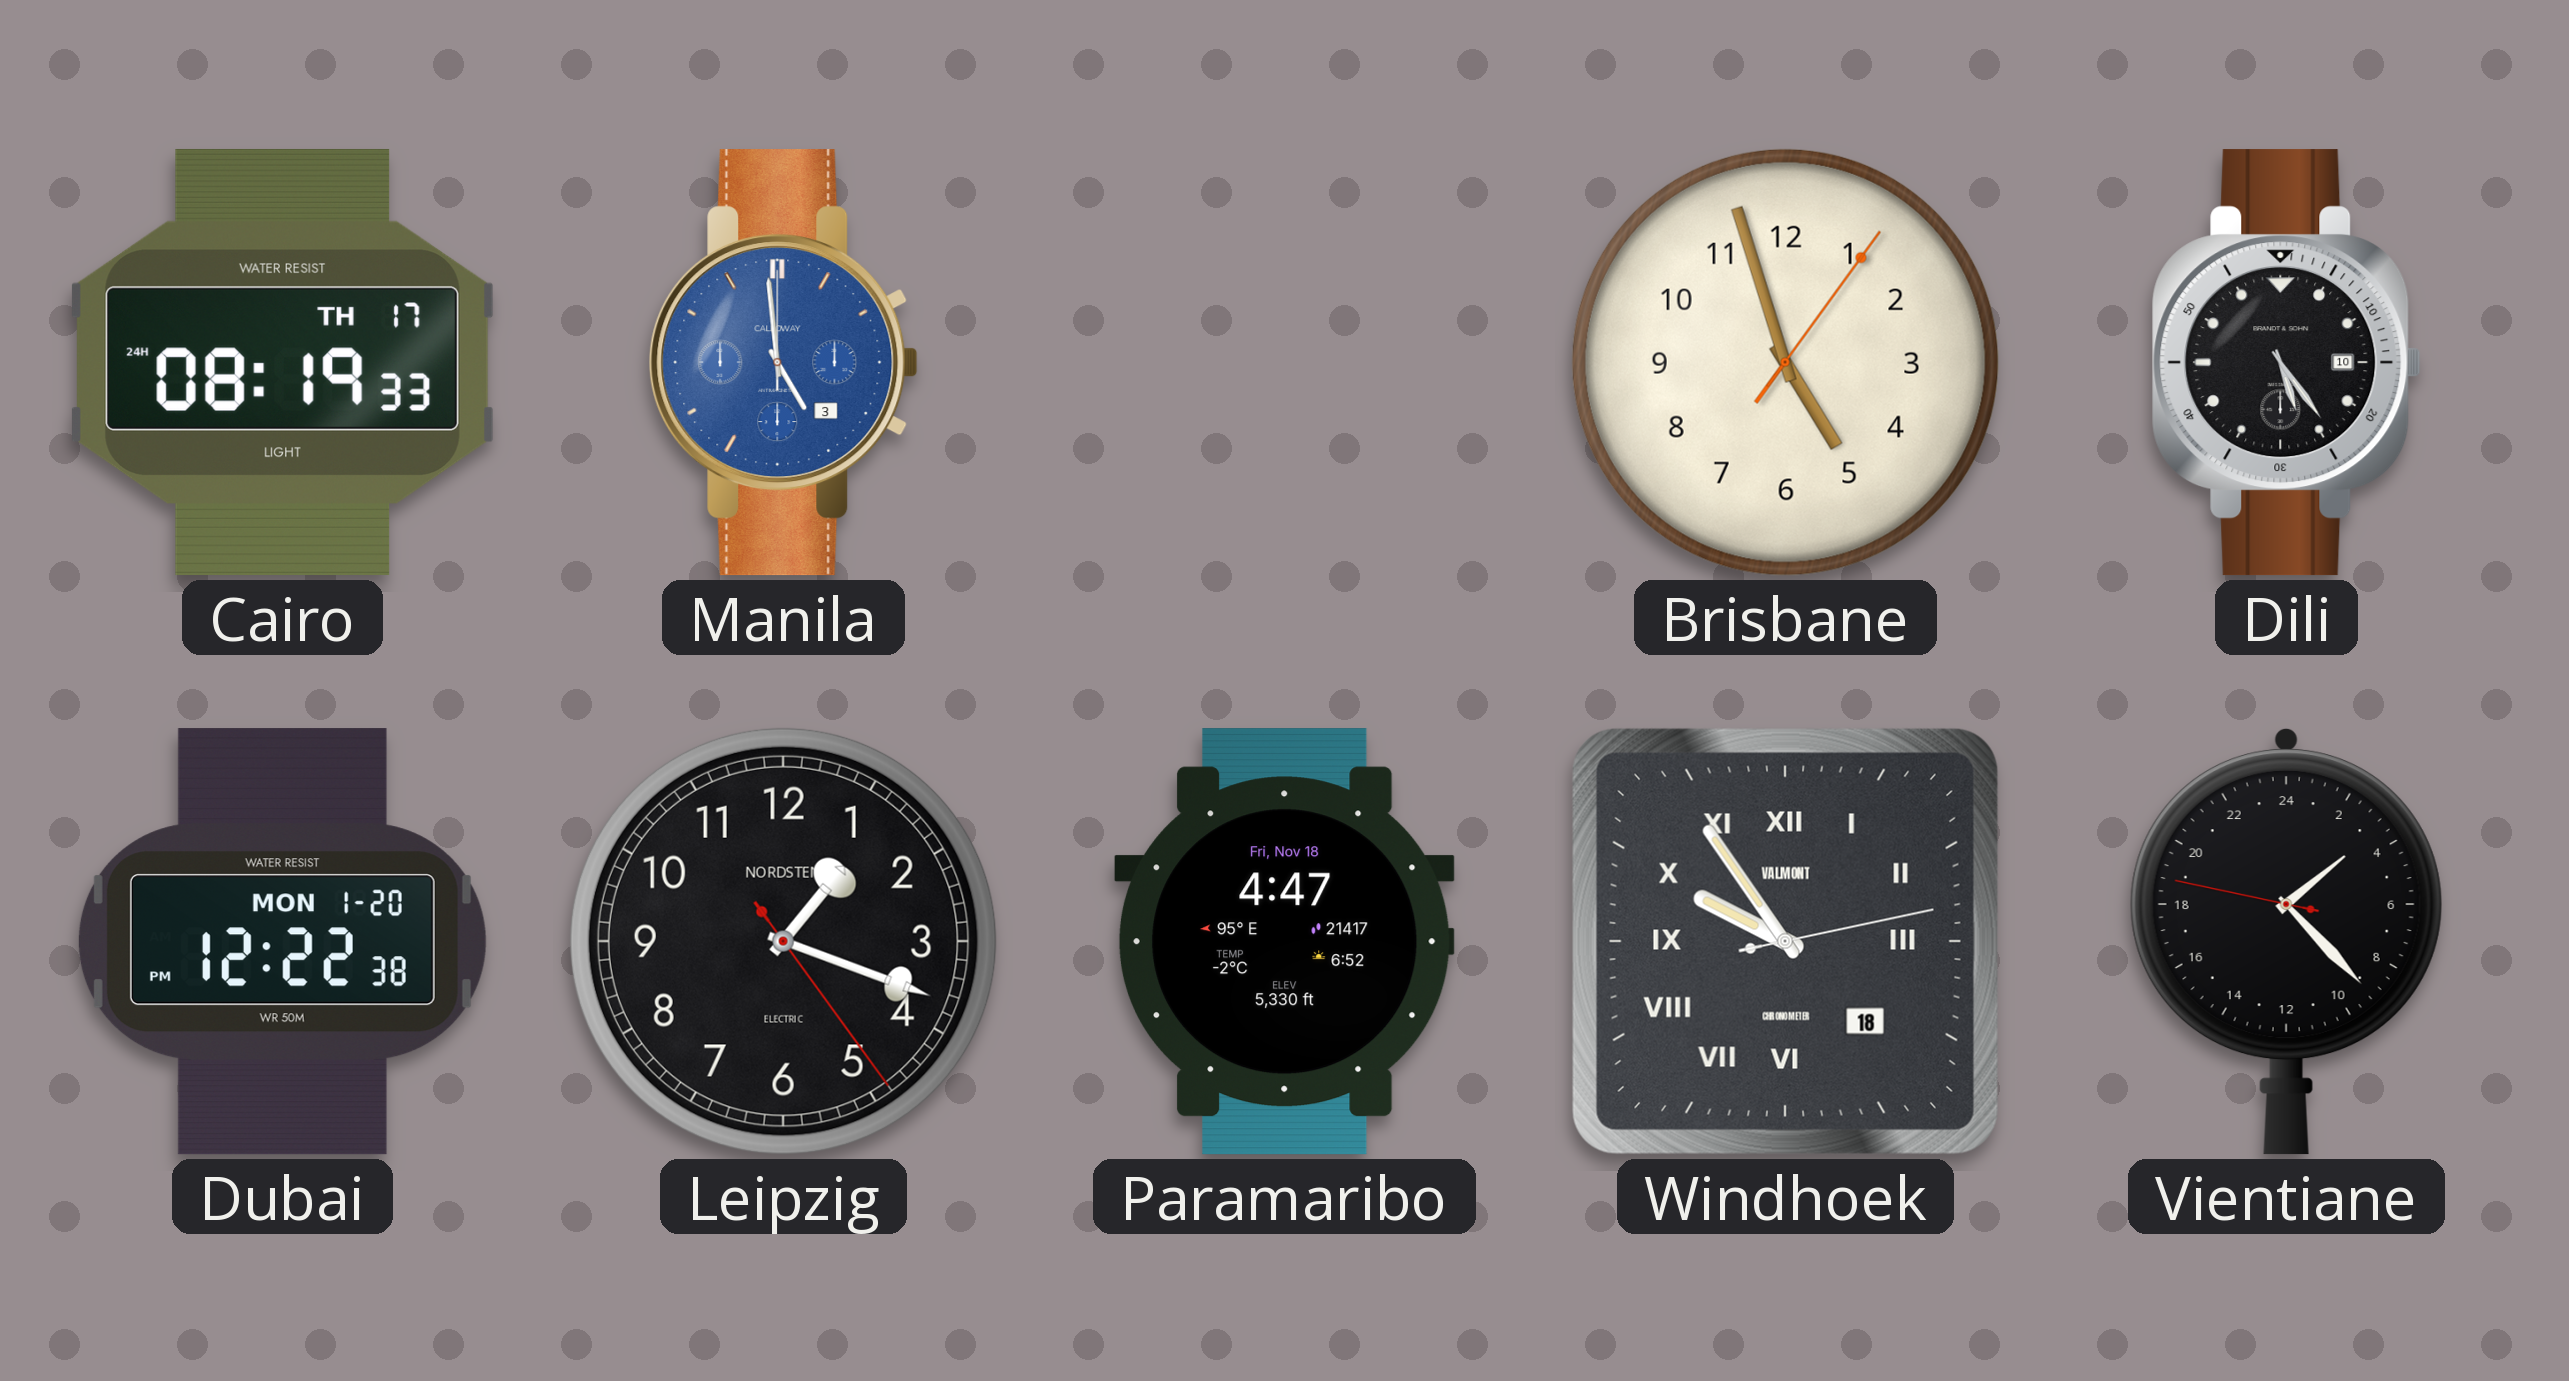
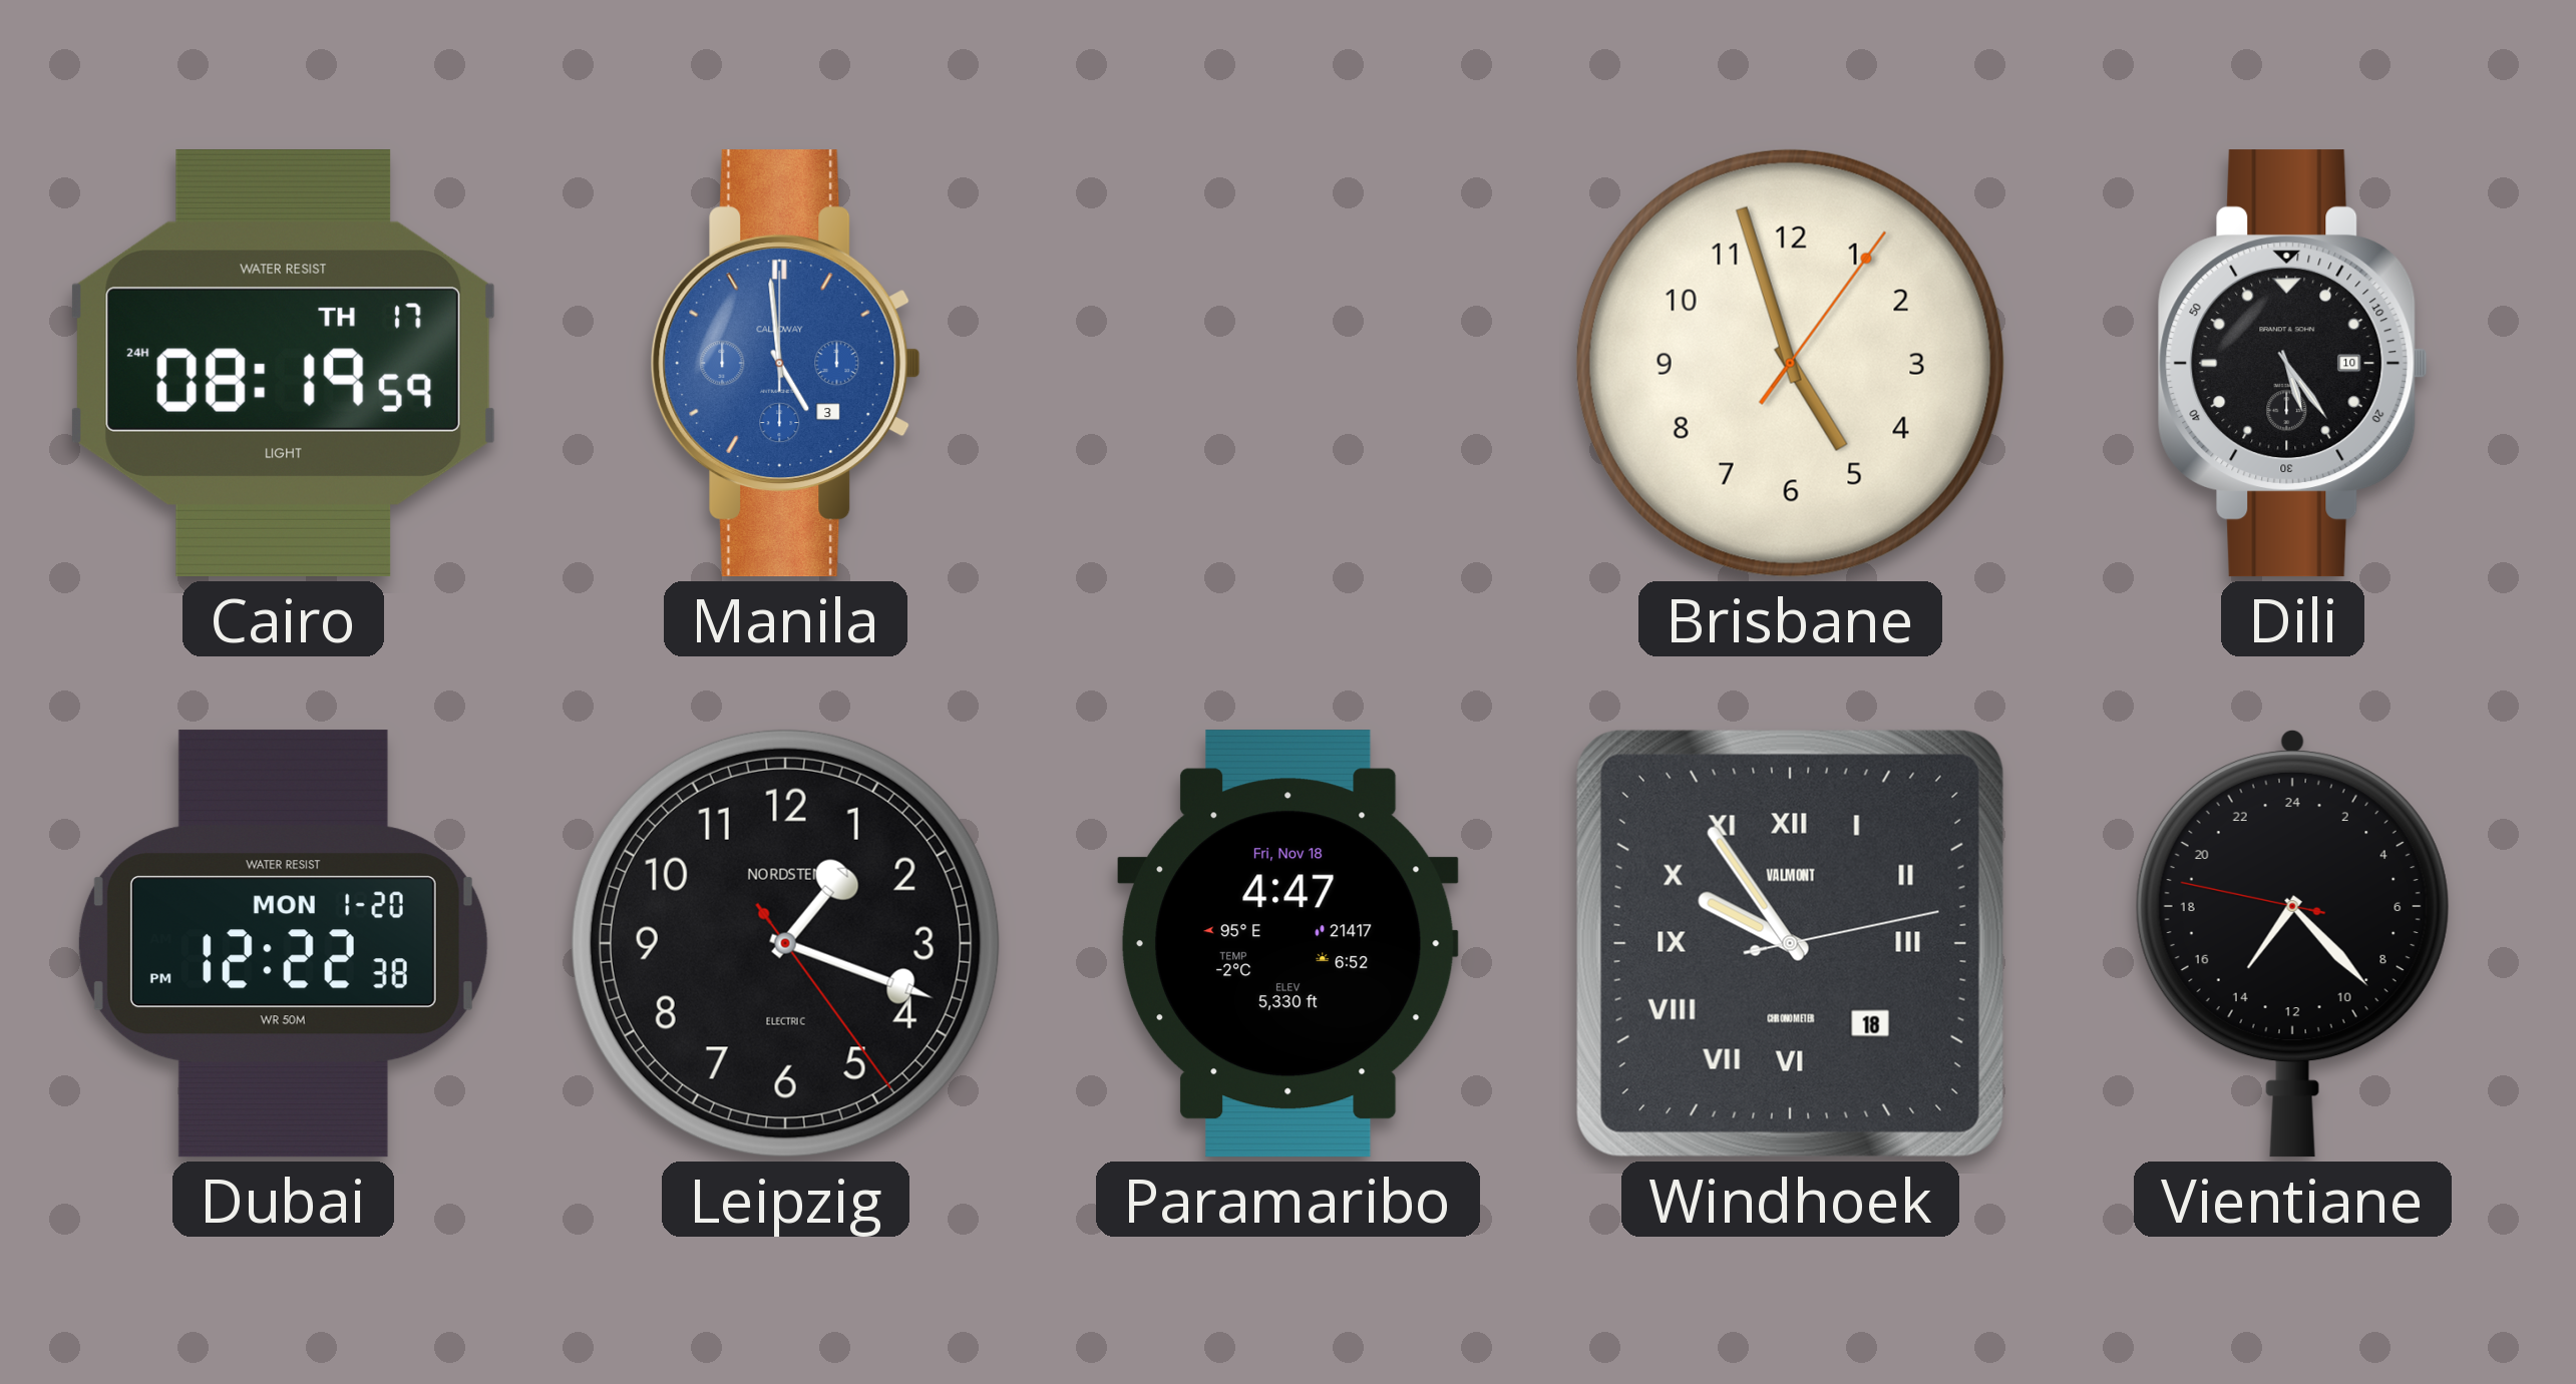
Cairo: 08:19:33 -> 08:19:59
Vientiane: 3:22 -> 14:22
